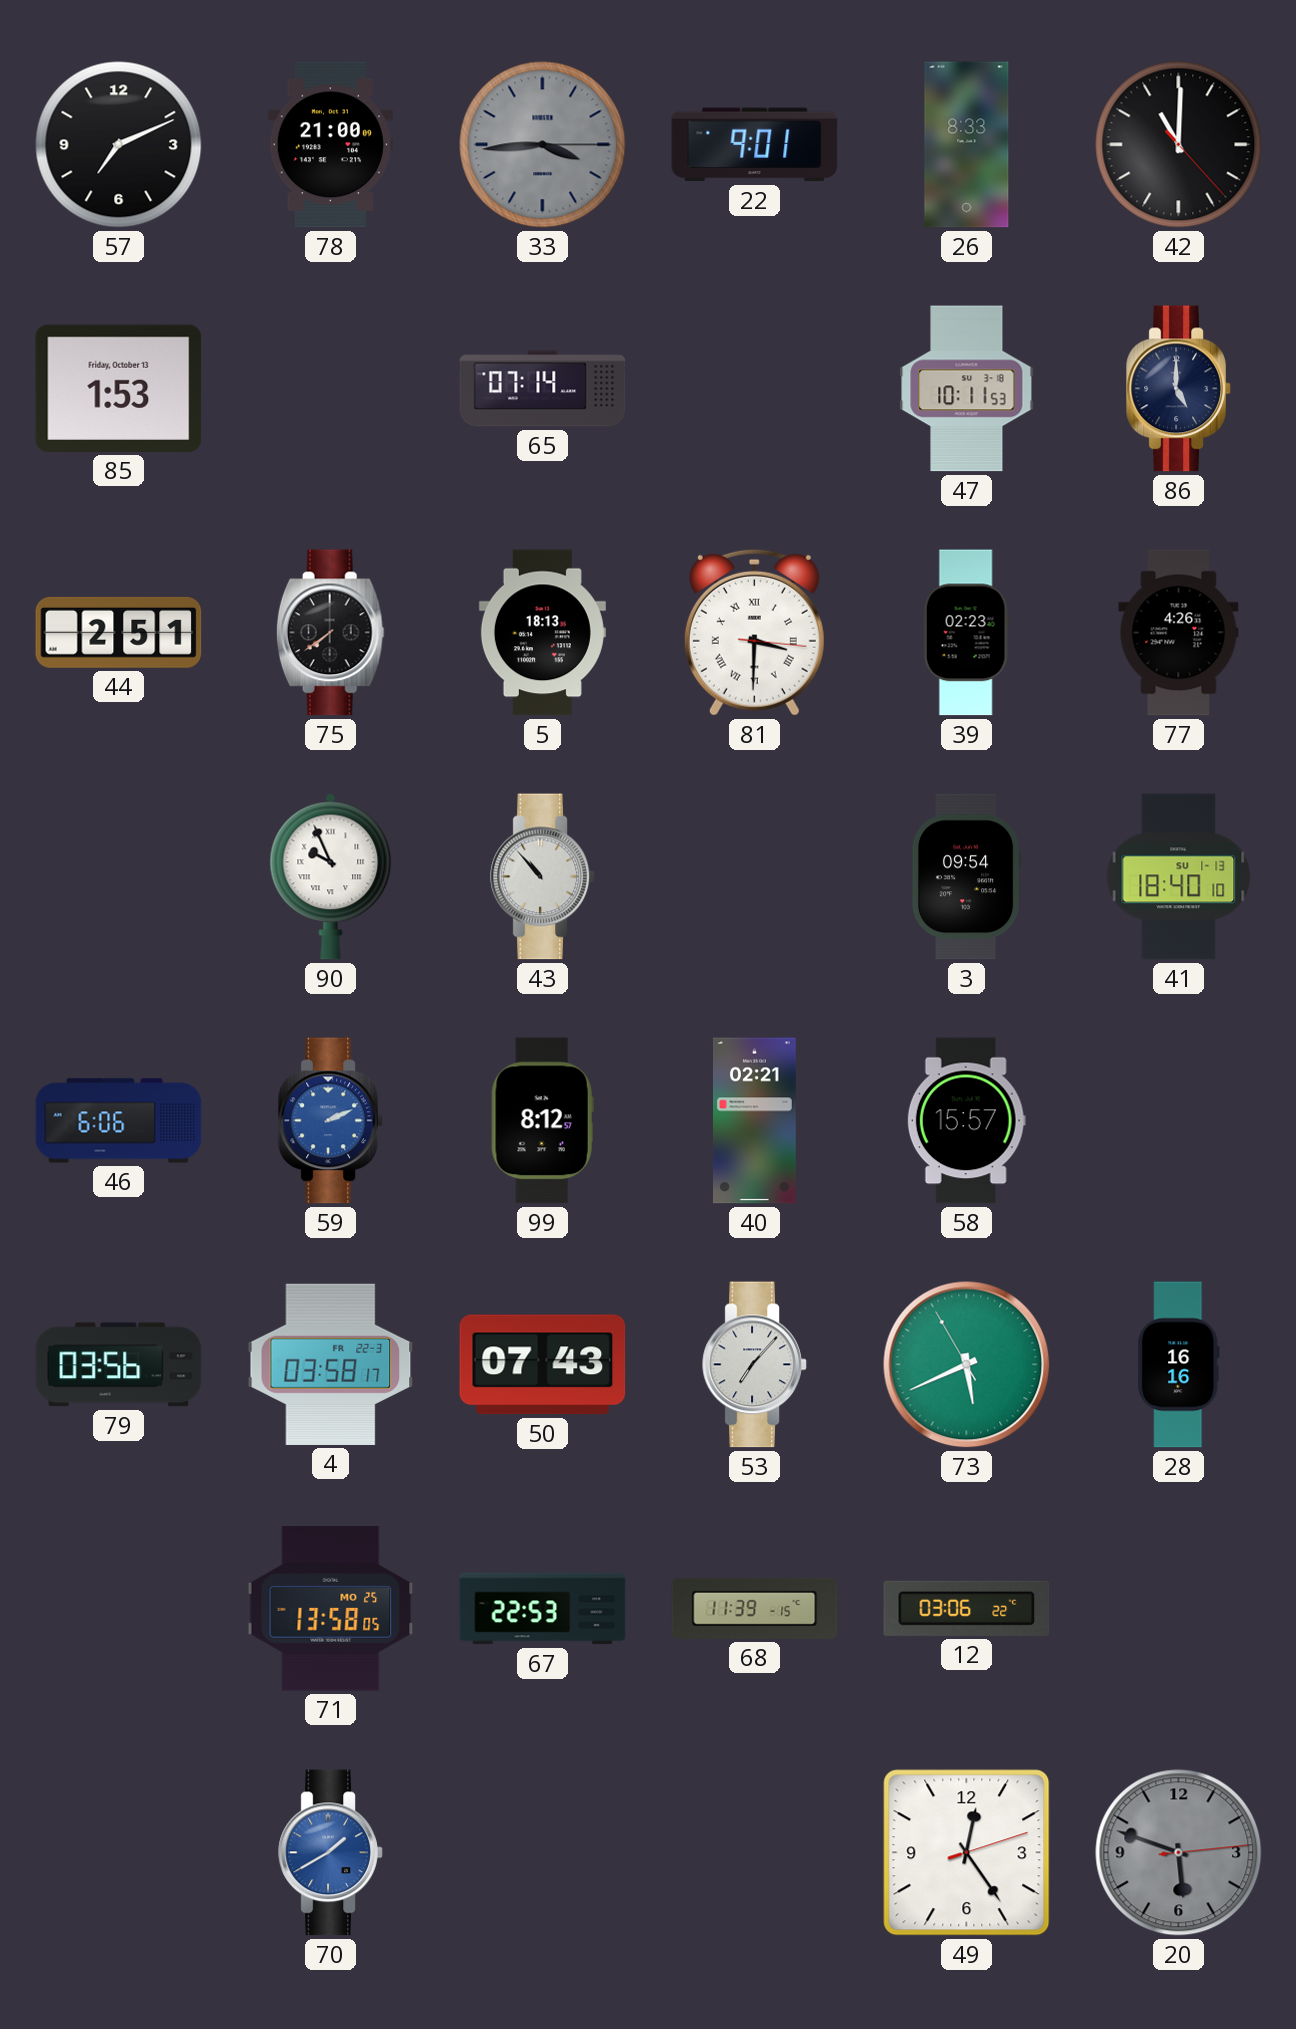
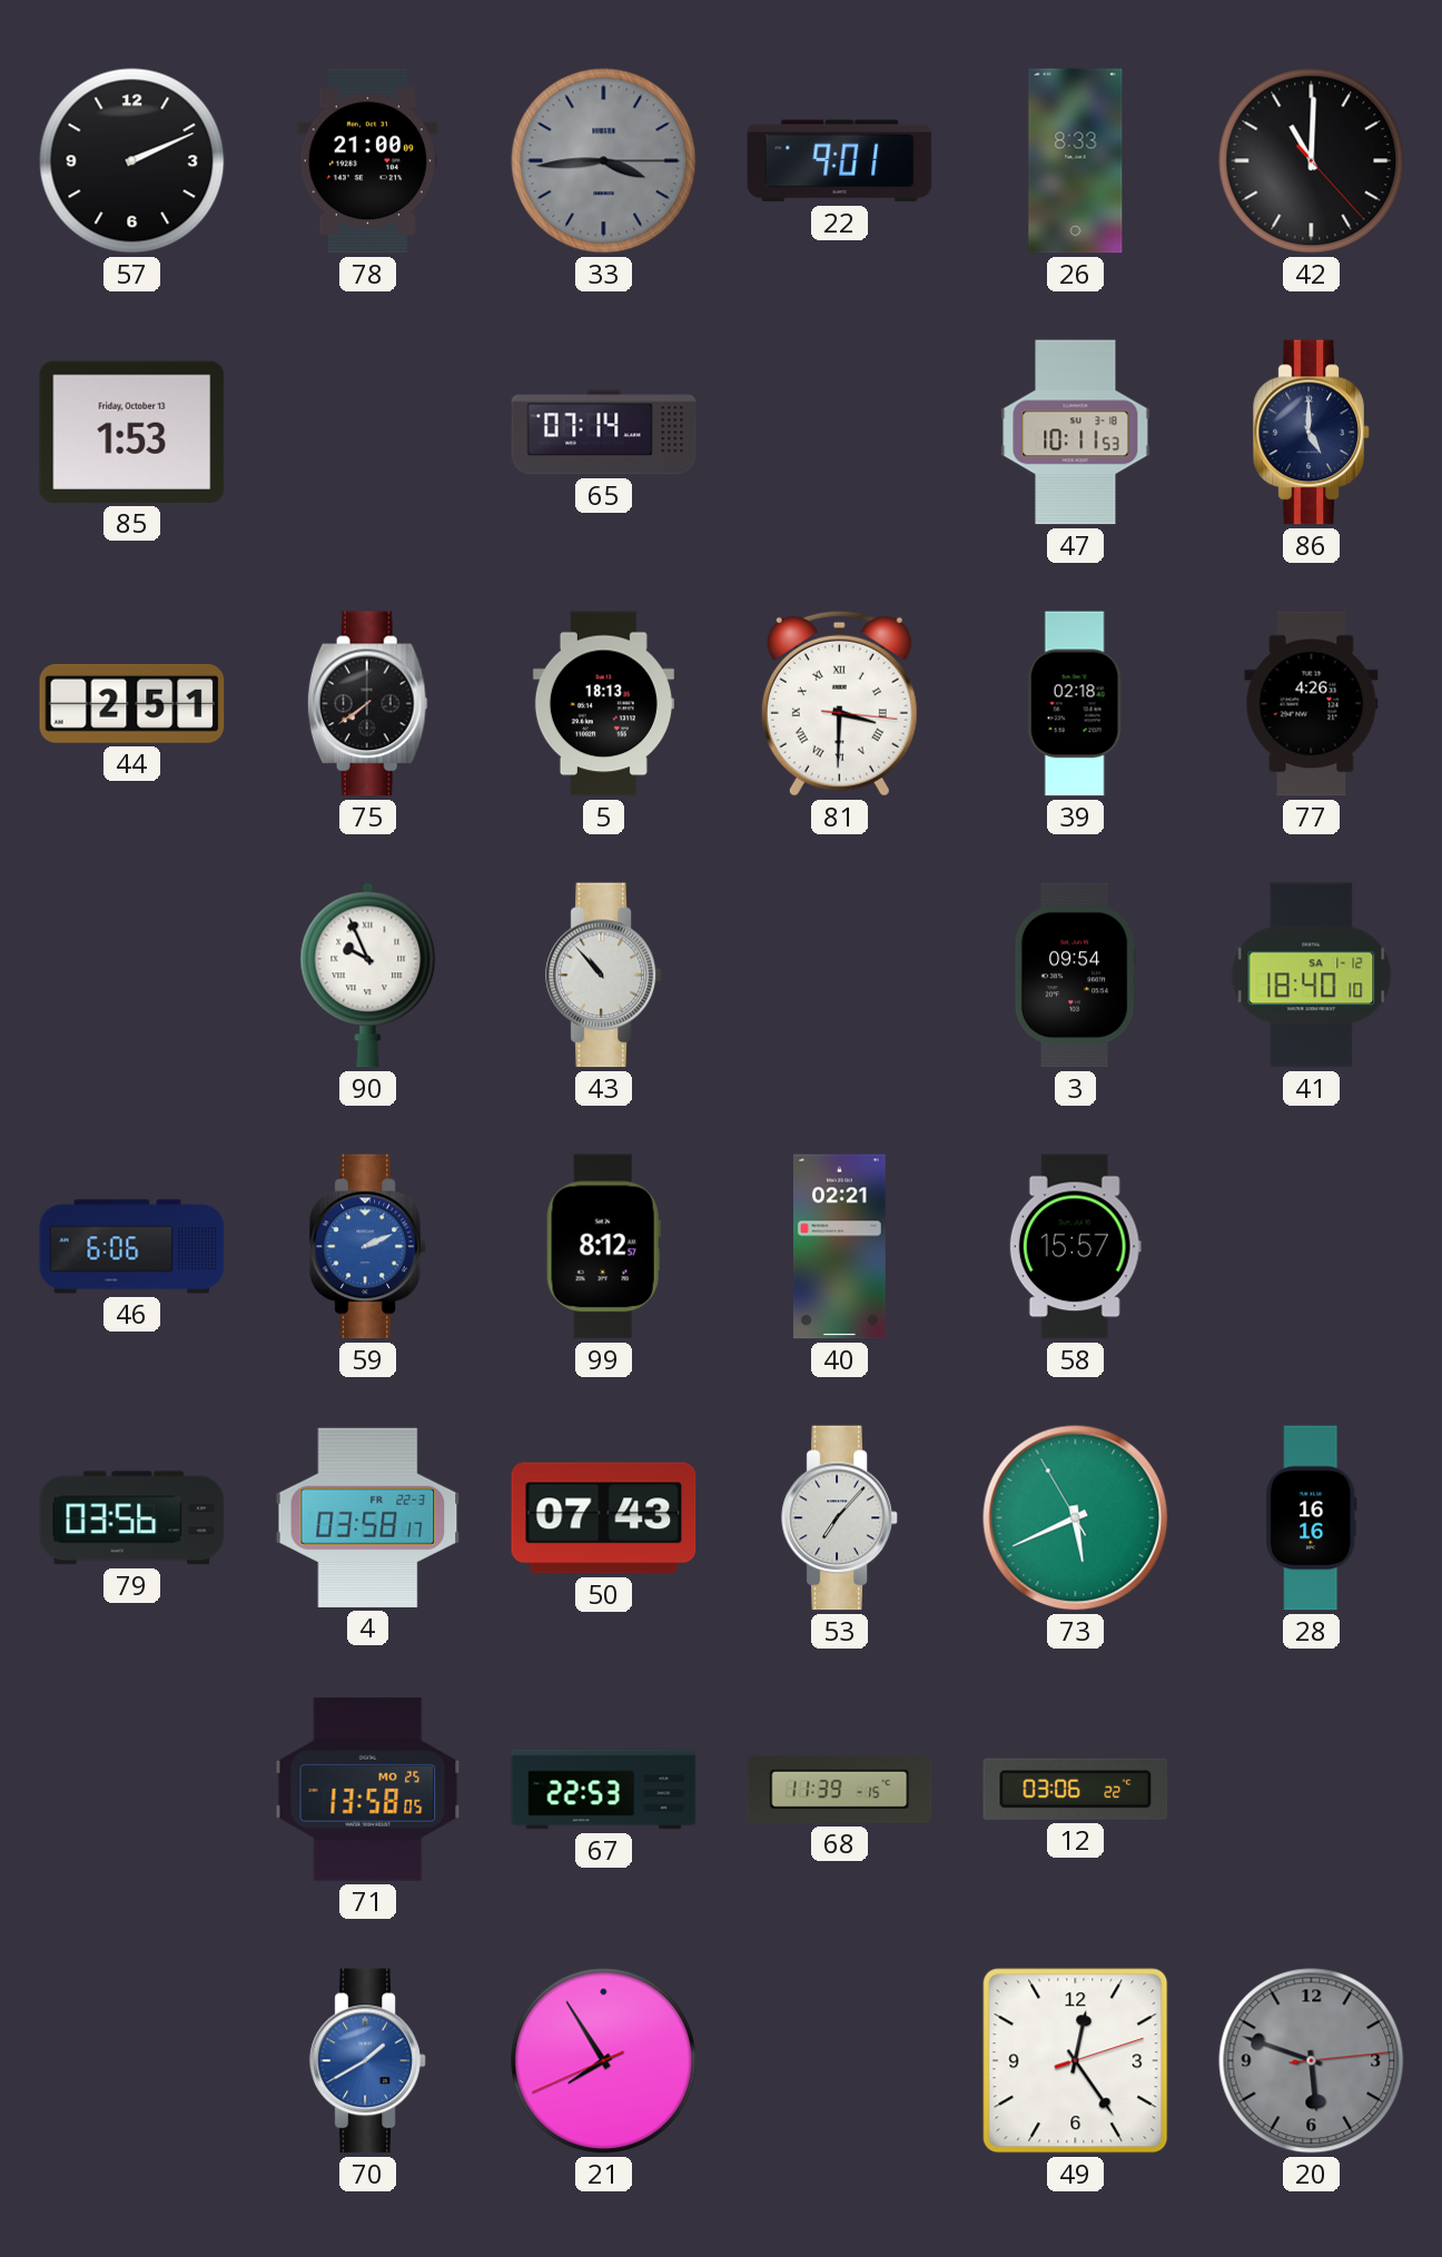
57: 7:11 -> 2:11
39: 02:23 -> 02:18
41 date: SU 1-13 -> SA 1-12
21: none -> 7:54
